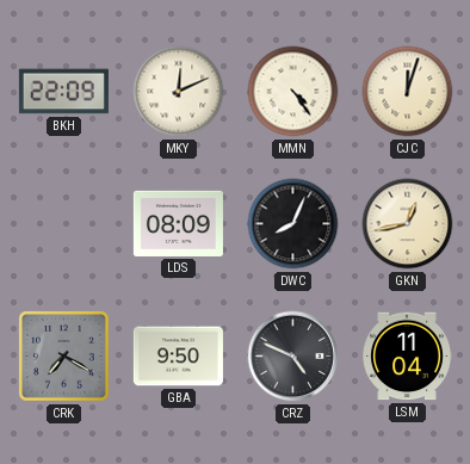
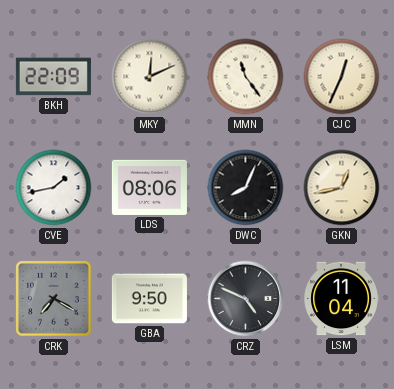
MMN: 4:24 -> 11:24
CJC: 12:03 -> 12:34
CVE: none -> 1:43
LDS: 08:09 -> 08:06
